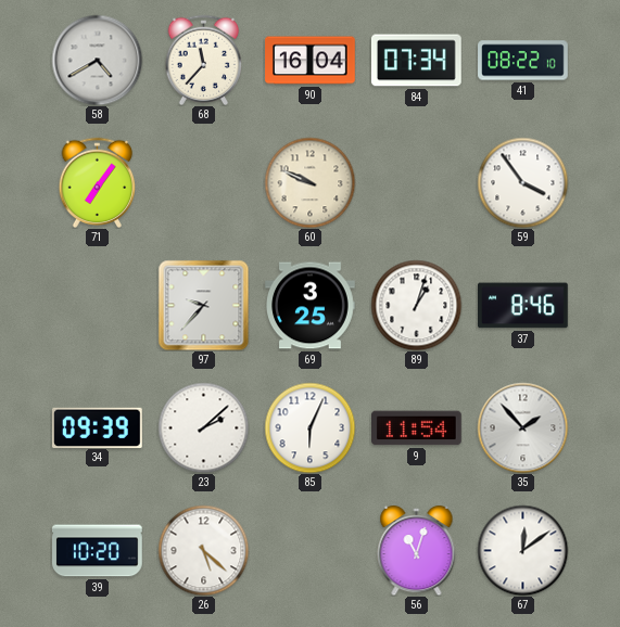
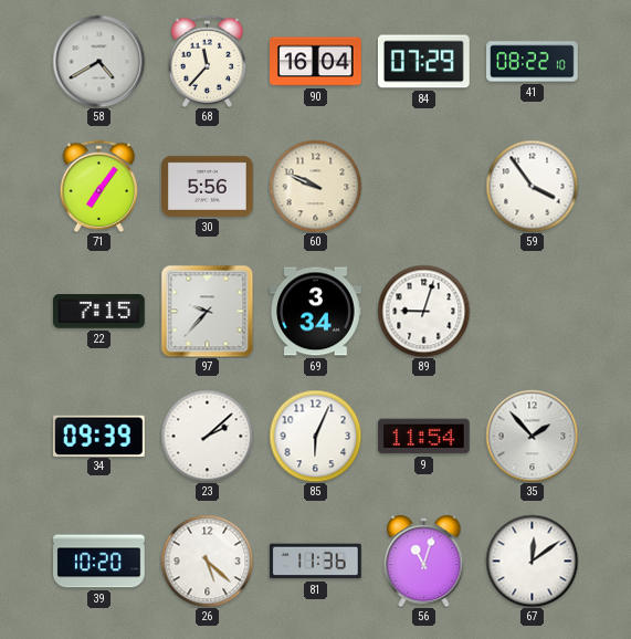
84: 07:34 -> 07:29
30: none -> 5:56
22: none -> 7:15
69: 3:25 -> 3:34
89: 1:03 -> 9:03
37: 8:46 -> none
81: none -> 11:36
